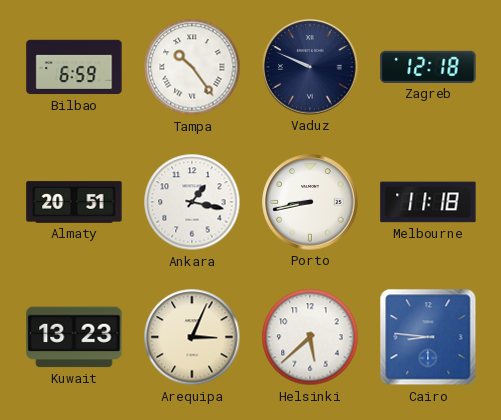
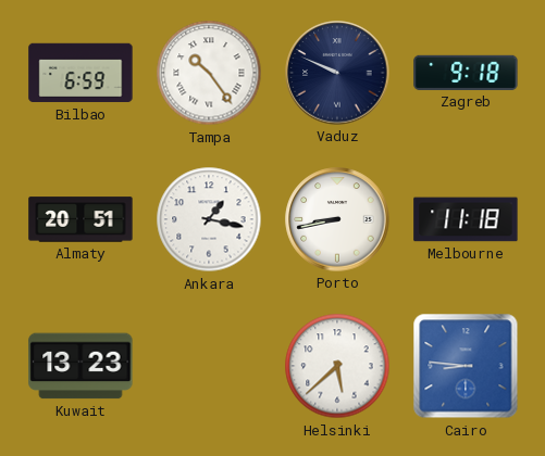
Zagreb: 12:18 -> 9:18
Arequipa: 3:04 -> none
